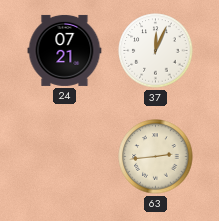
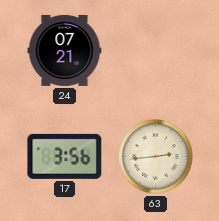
37: 12:04 -> none
17: none -> 3:56
